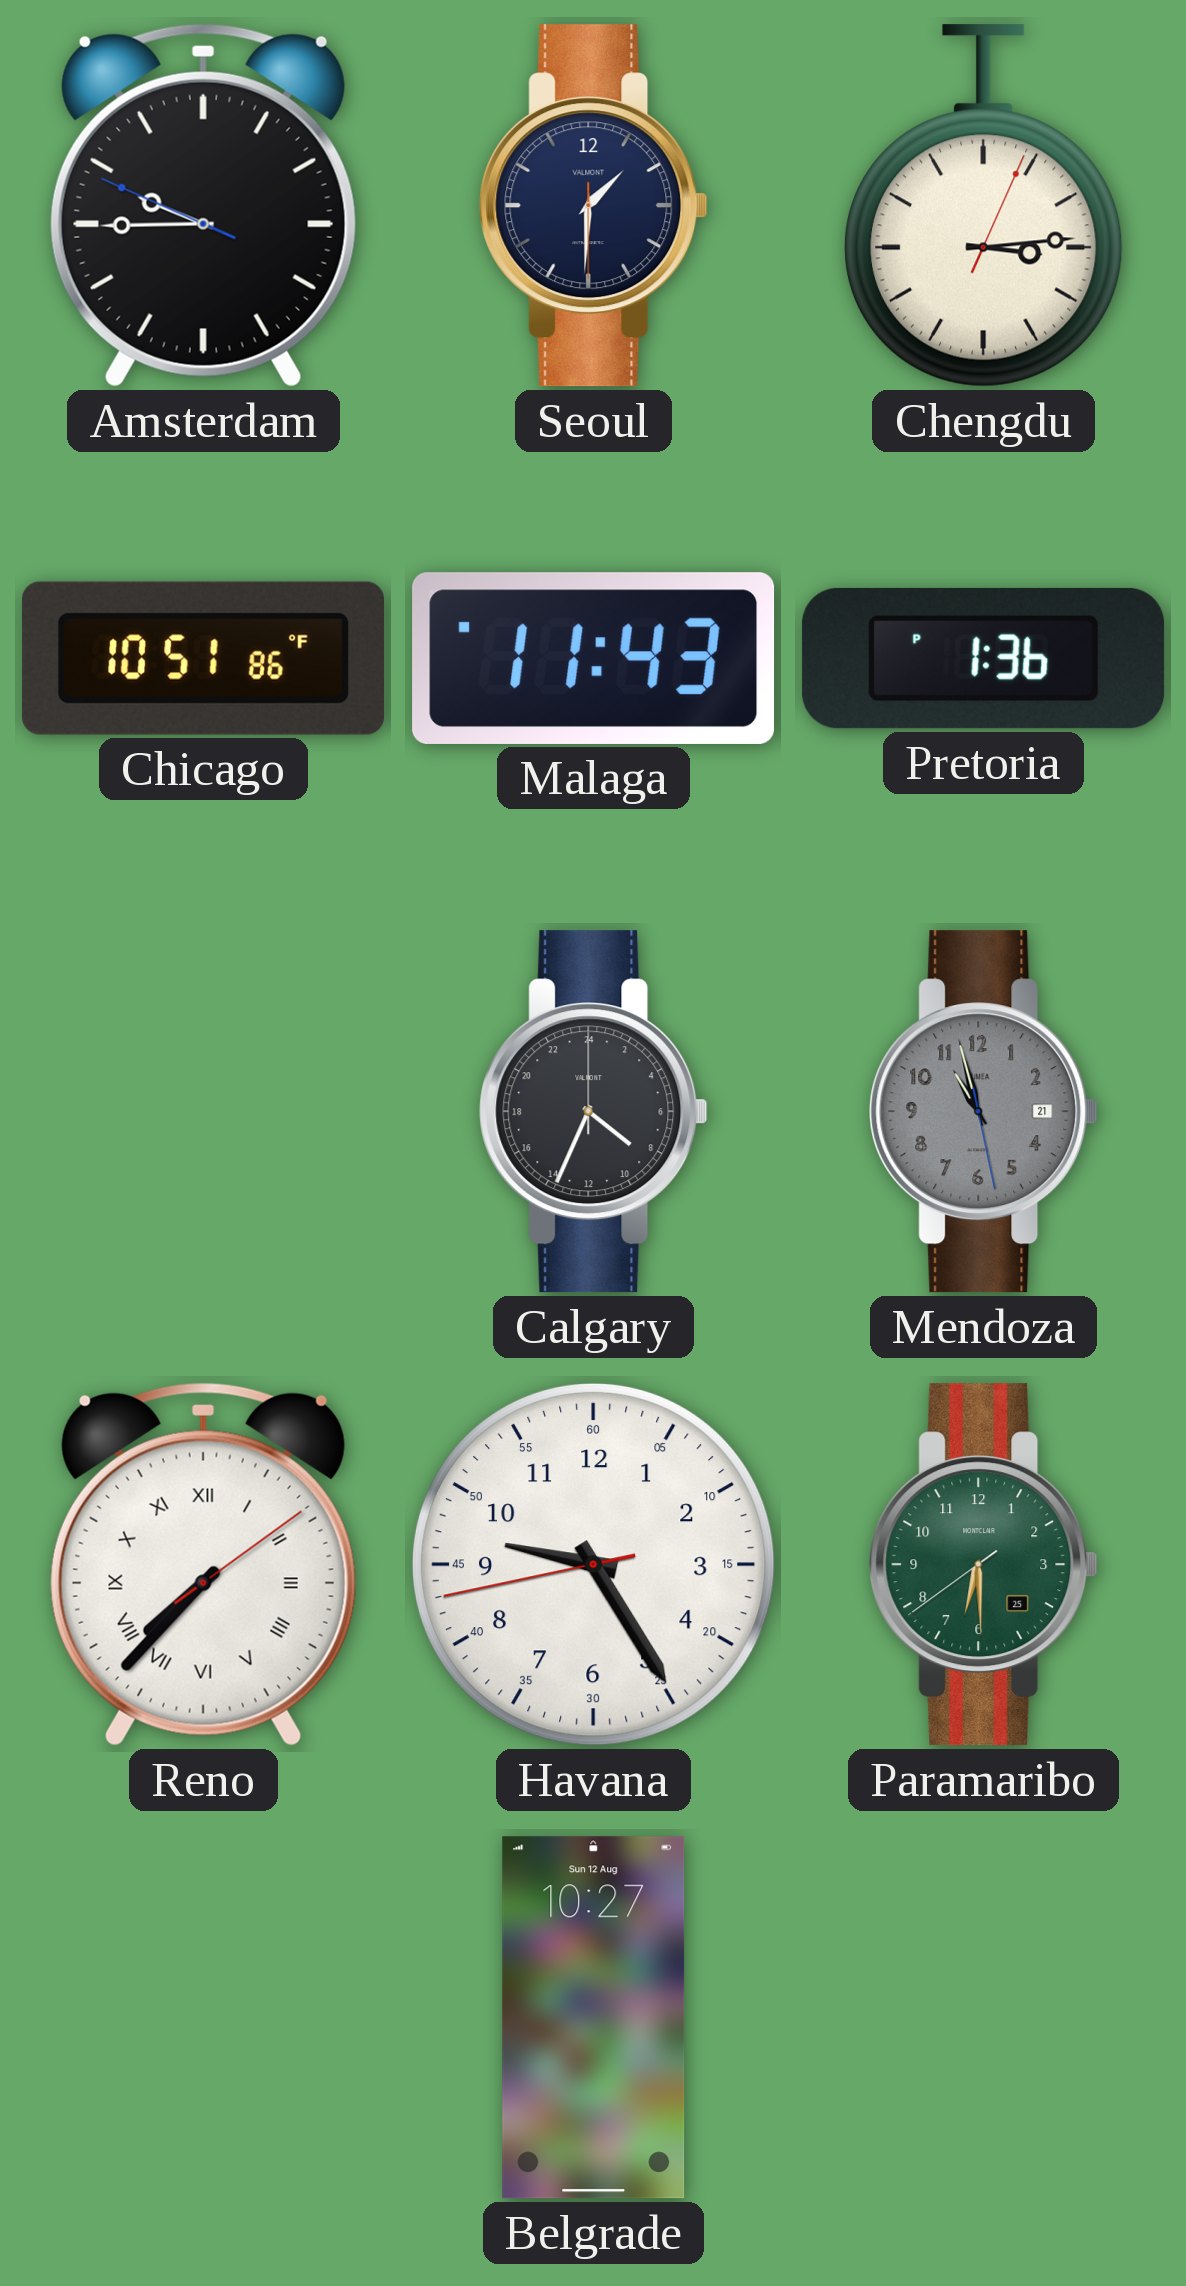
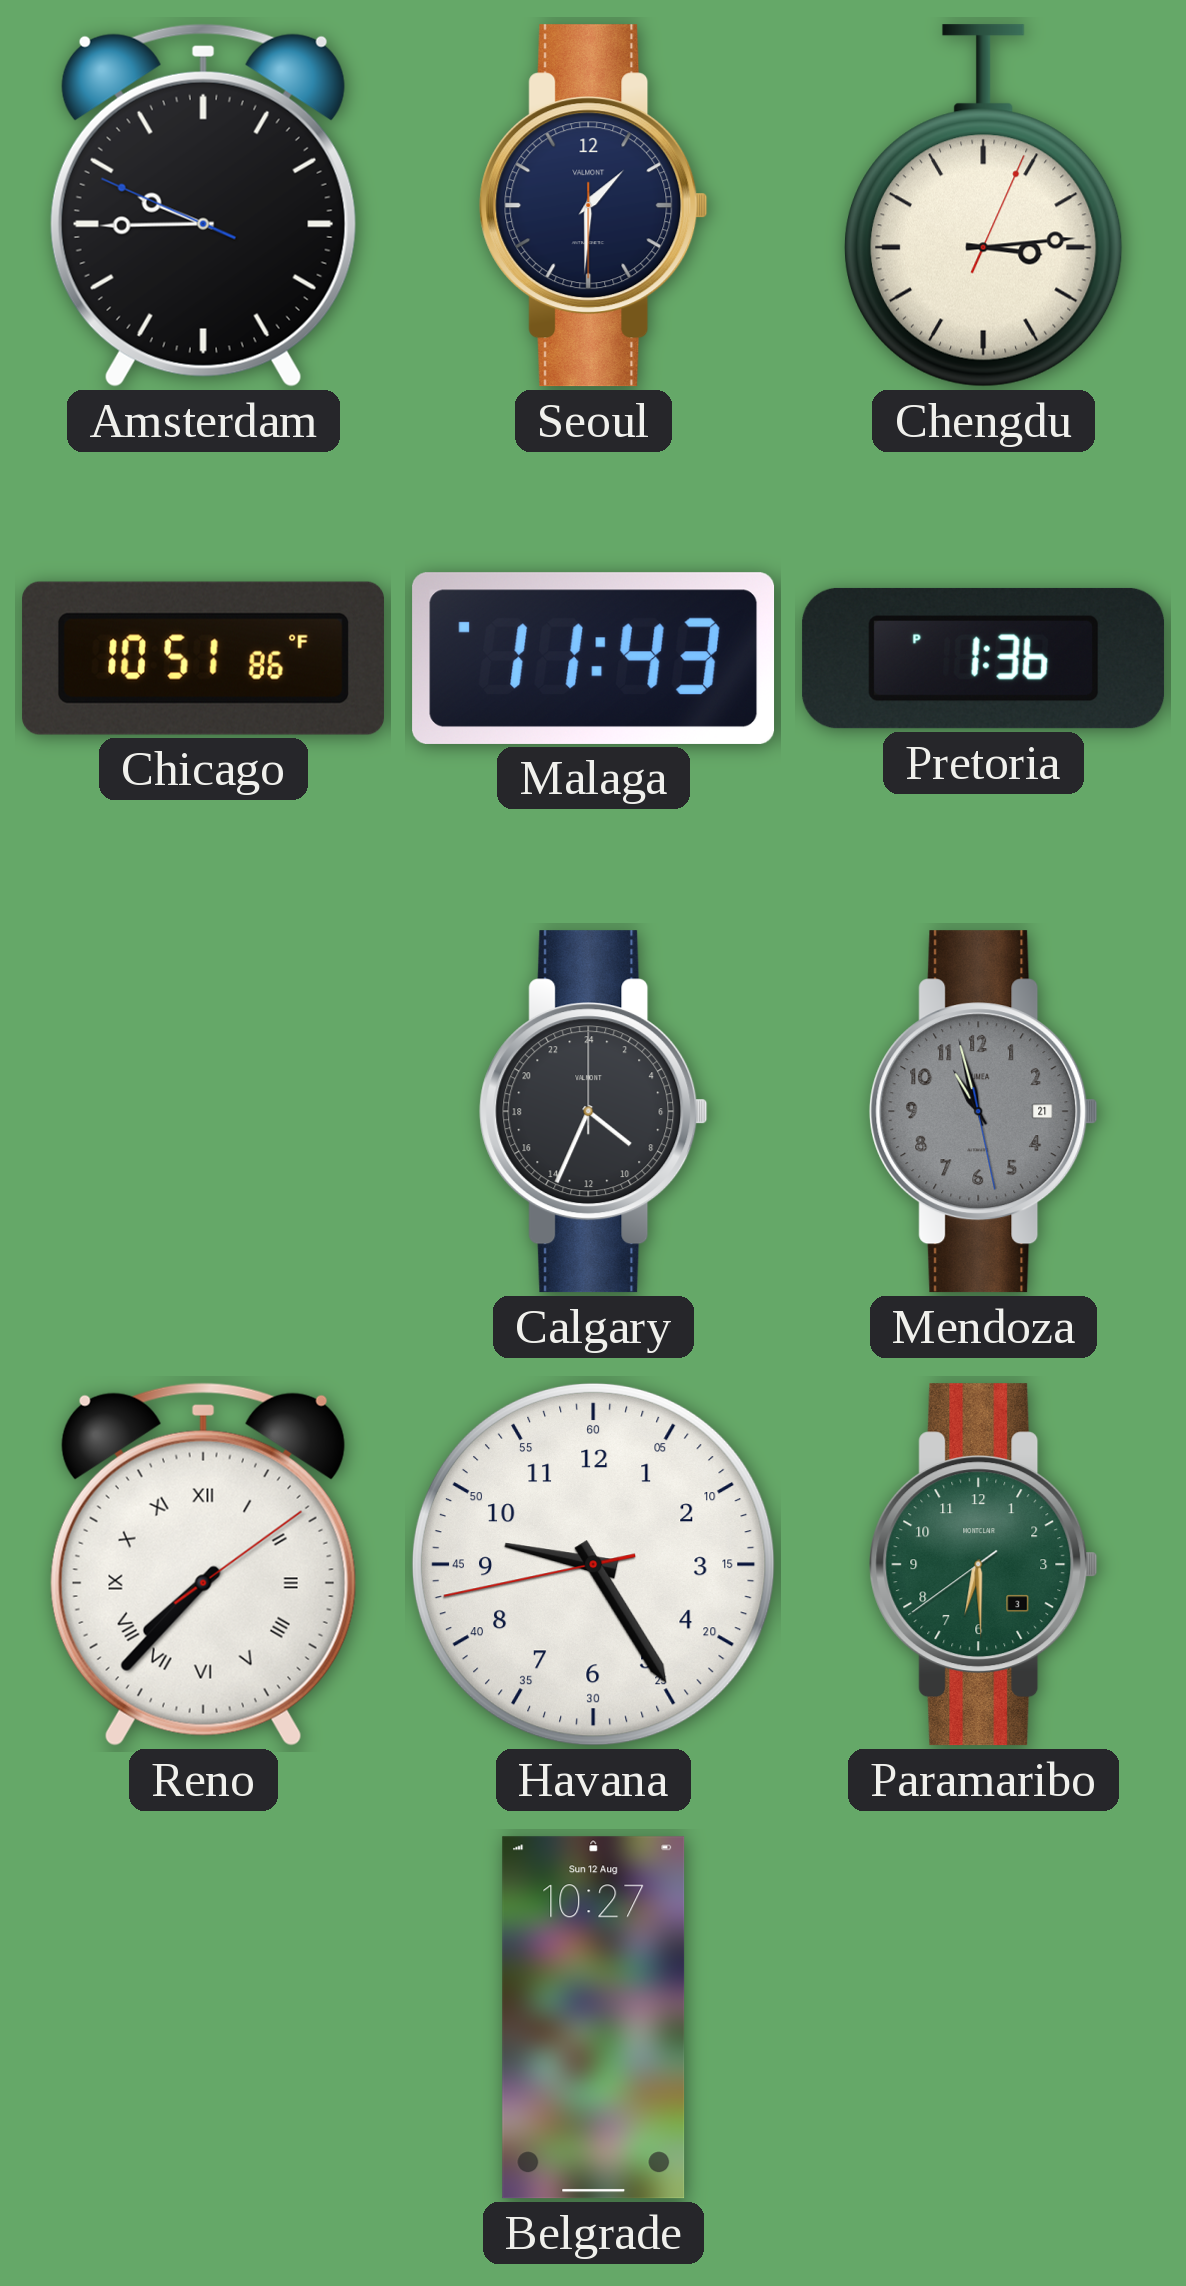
Paramaribo date: 25 -> 3
